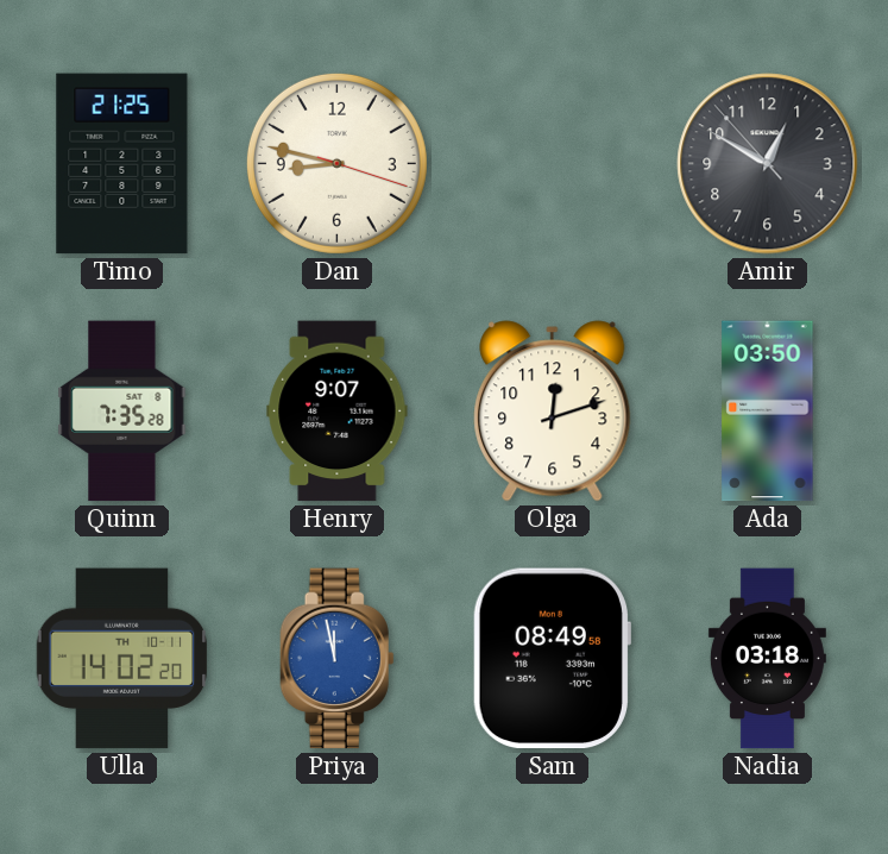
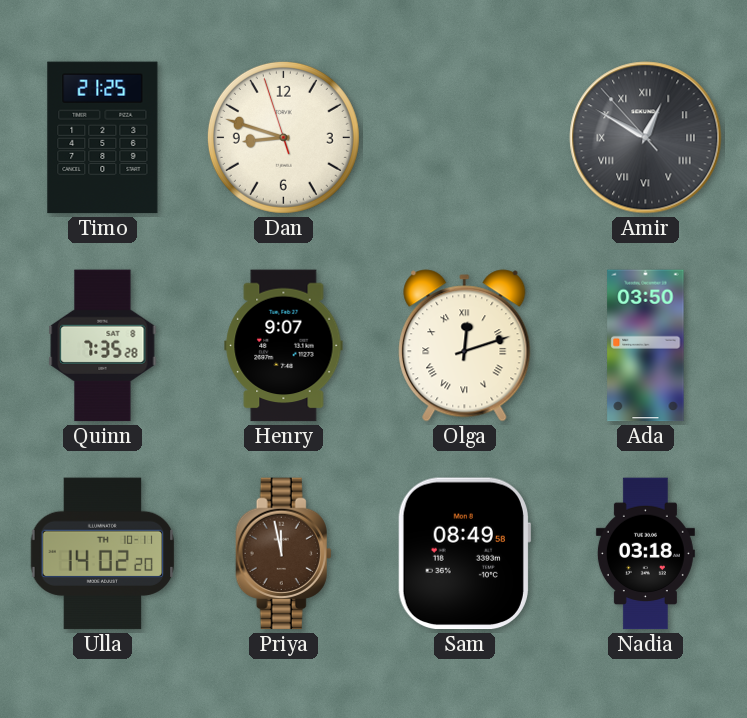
Dan: 8:47:18 -> 8:47:57
Amir numerals: Arabic -> Roman
Olga numerals: Arabic -> Roman
Priya dial: blue -> brown
